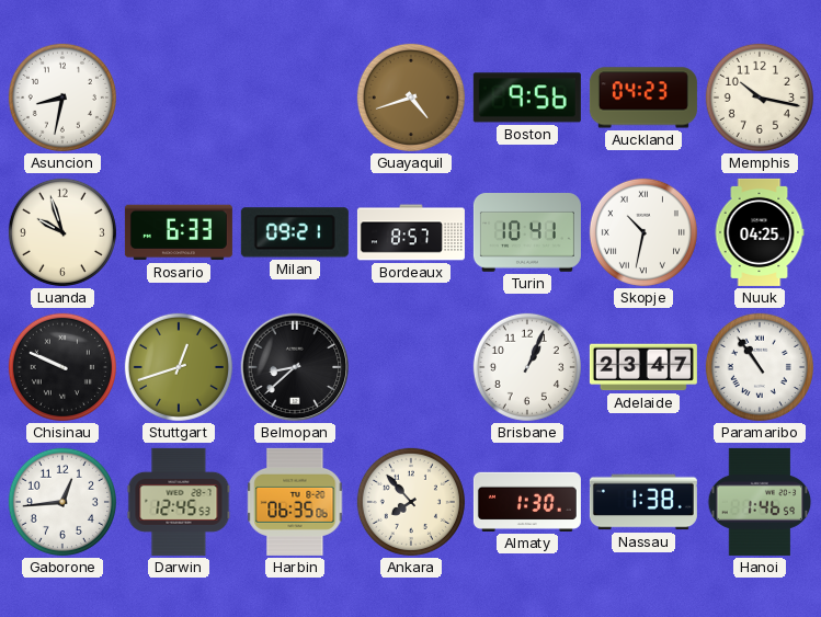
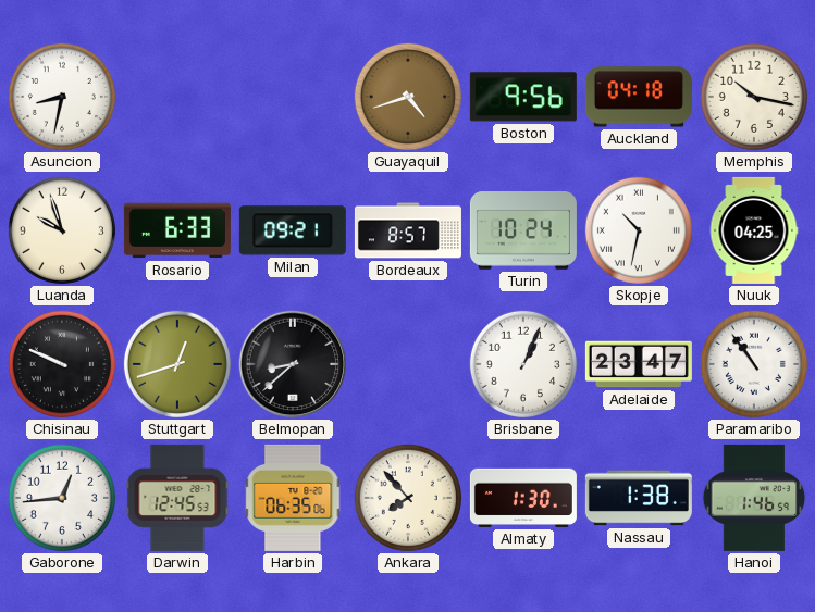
Auckland: 04:23 -> 04:18
Turin: 10:41 -> 10:24
